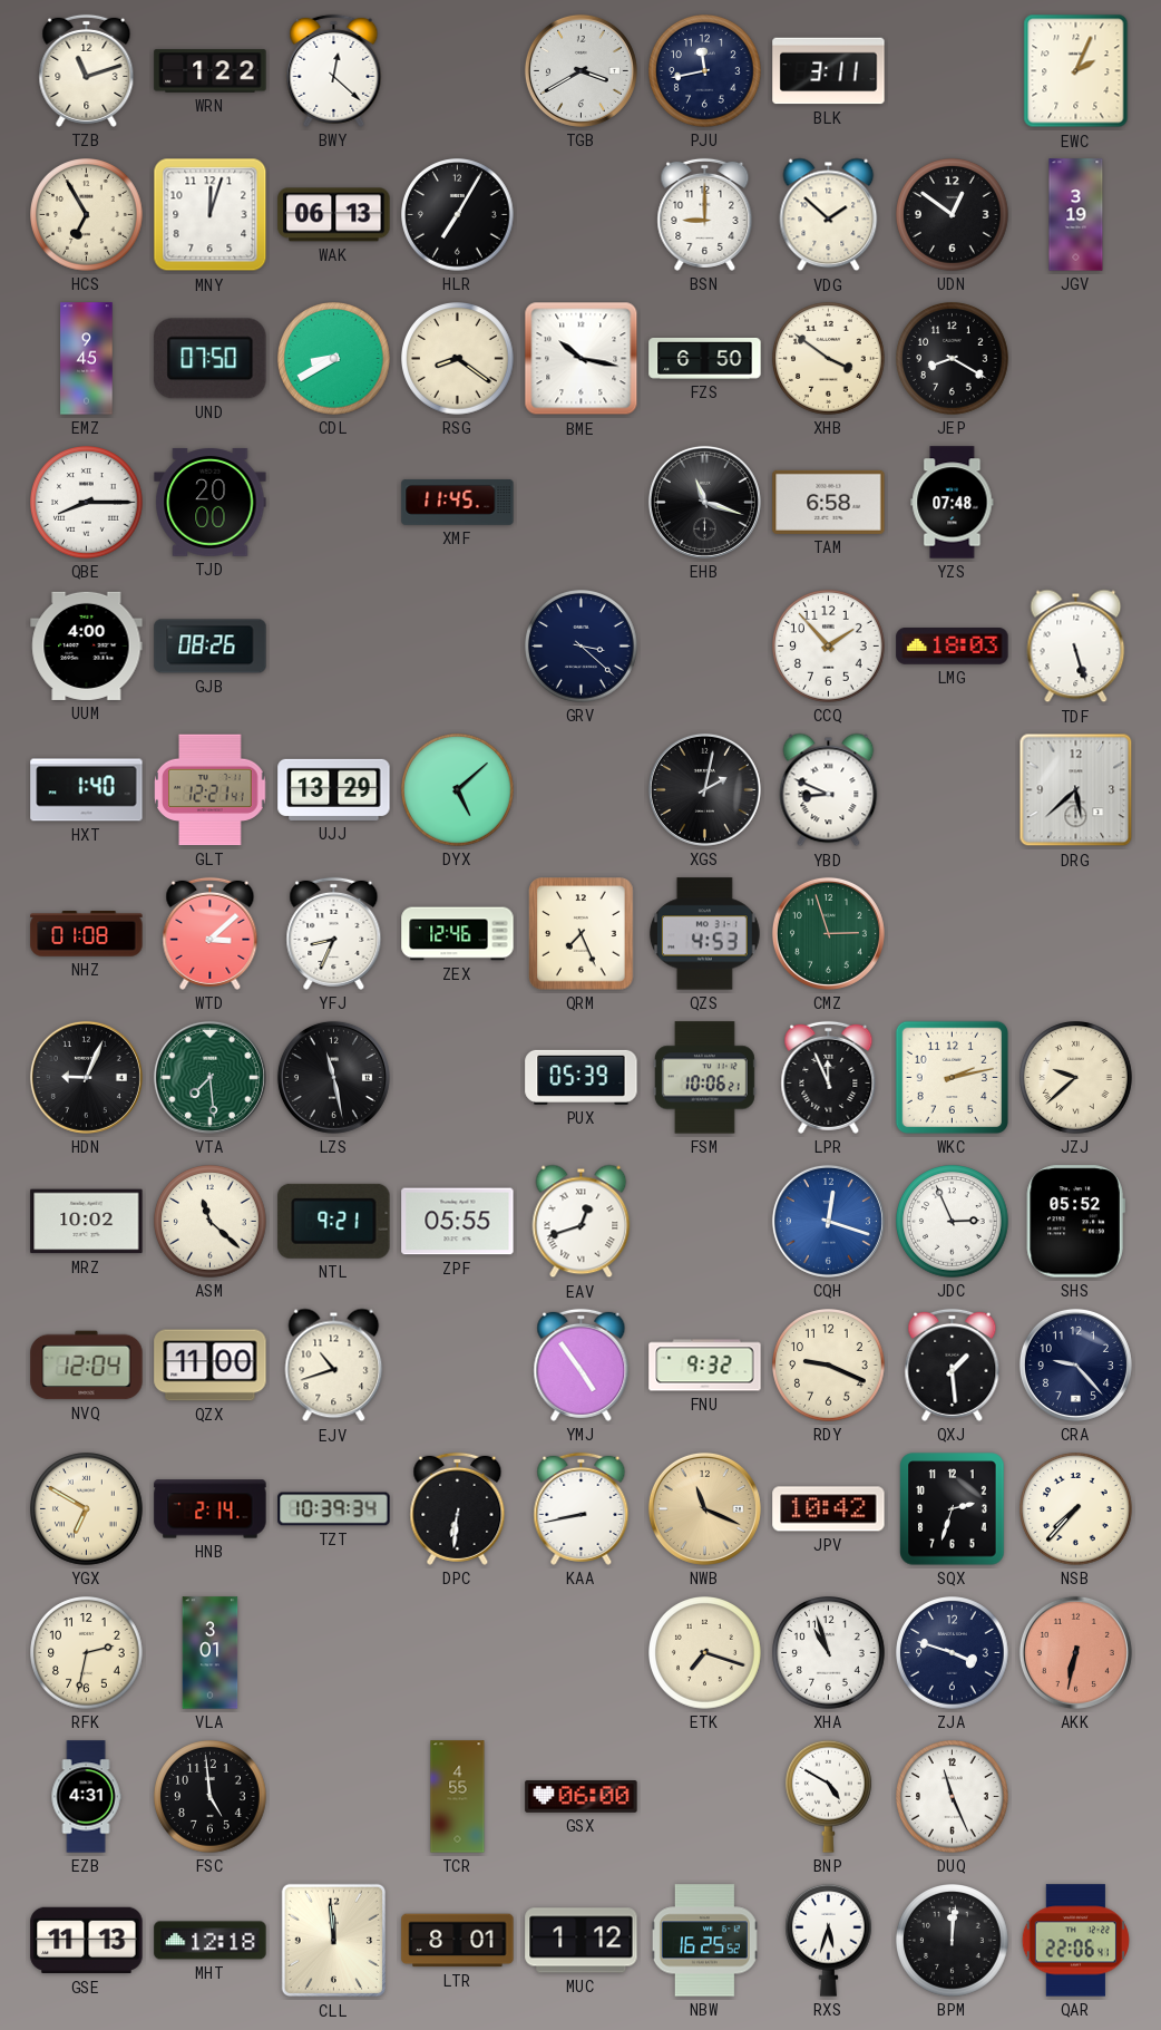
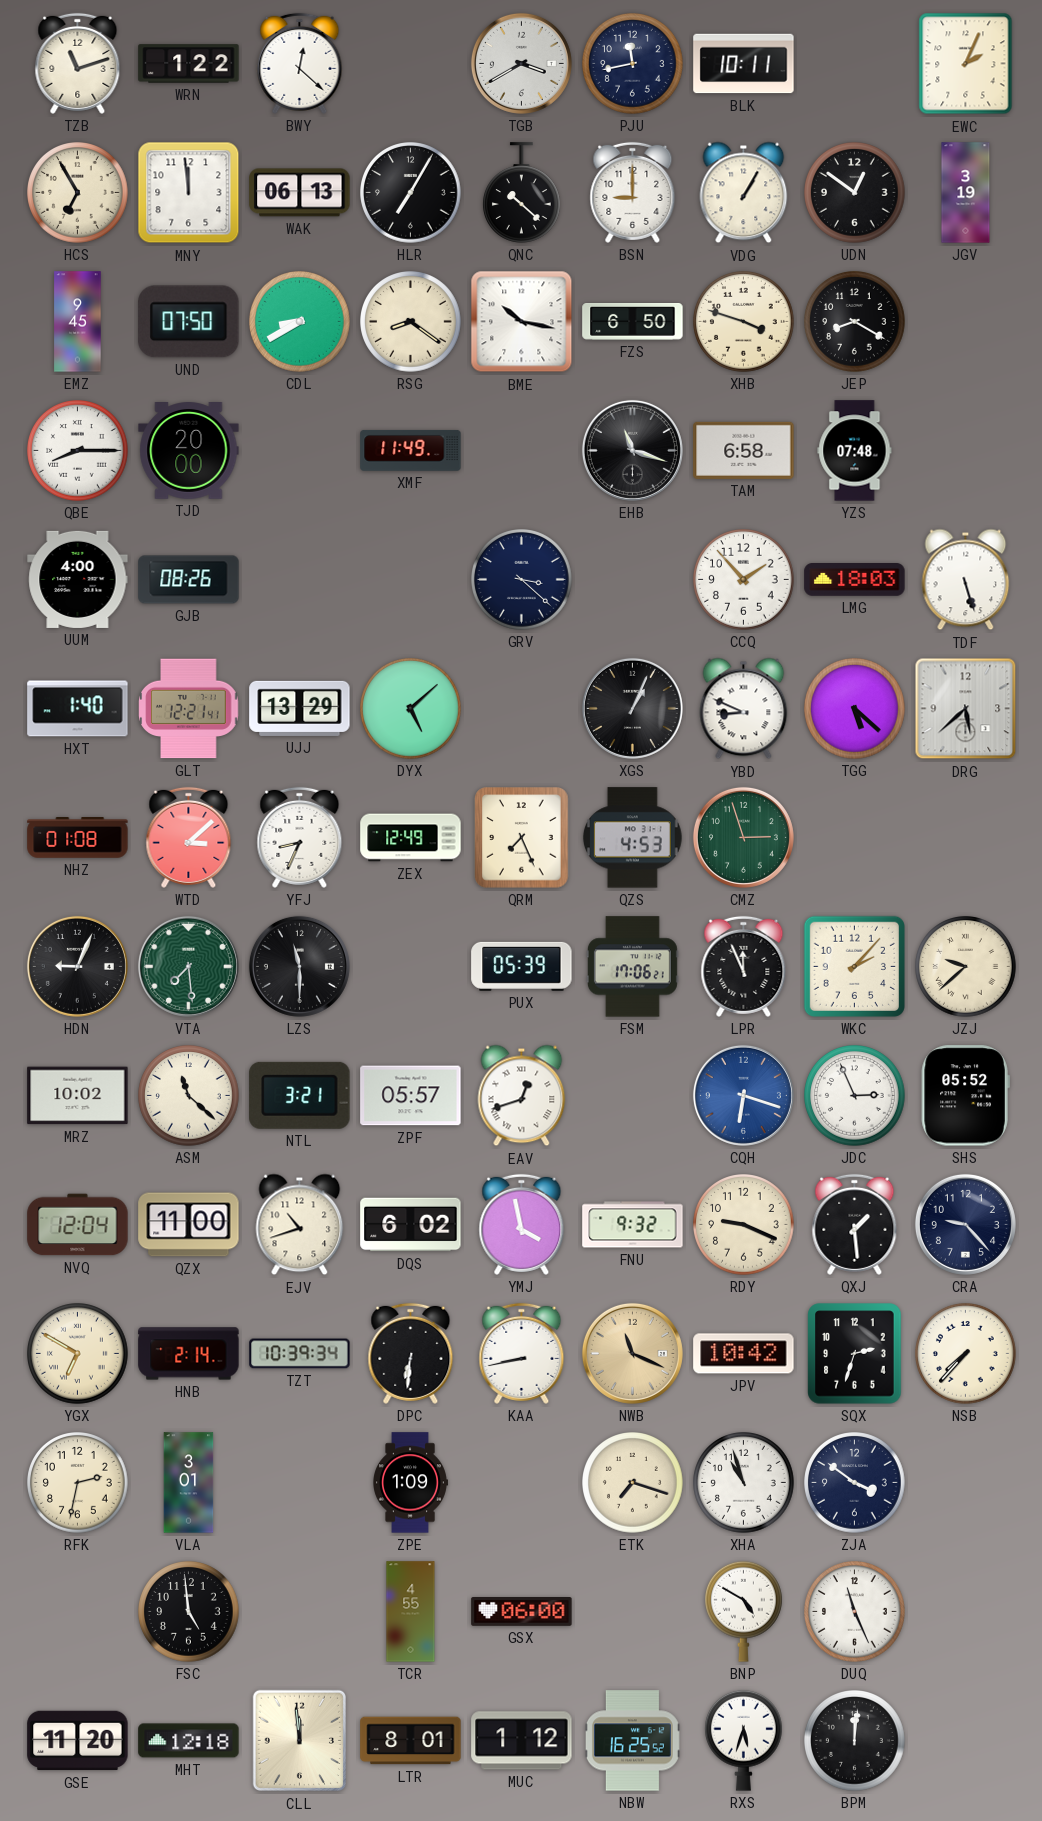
BLK: 3:11 -> 10:11
MNY: 12:03 -> 11:59
QNC: none -> 10:22
VDG: 1:52 -> 1:05
XHB: 3:51 -> 3:48
XMF: 11:45 -> 11:49
XGS: 2:02 -> 1:04
TGG: none -> 5:22
ZEX: 12:46 -> 12:49
LZS: 11:28 -> 11:30
FSM: 10:06 -> 17:06
WKC: 2:13 -> 2:07
NTL: 9:21 -> 3:21
ZPF: 05:55 -> 05:57
CQH: 12:18 -> 6:18
DQS: none -> 6:02
YMJ: 4:54 -> 3:58
ZPE: none -> 1:09
ZJA: 3:48 -> 3:51
AKK: 6:32 -> none
EZB: 4:31 -> none
GSE: 11:13 -> 11:20
QAR: 22:06 -> none
